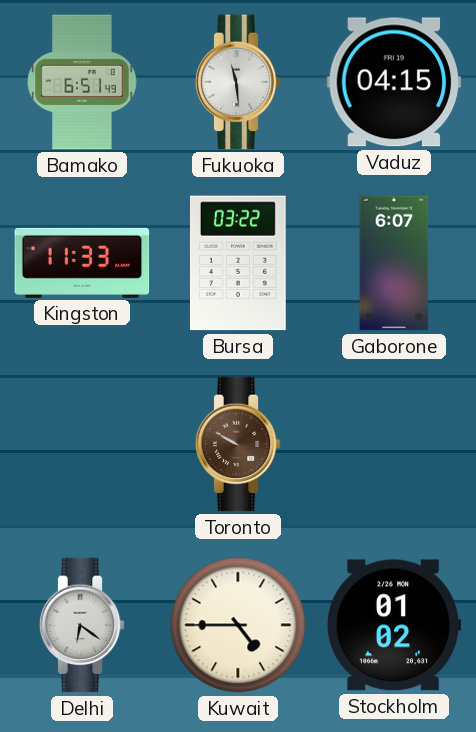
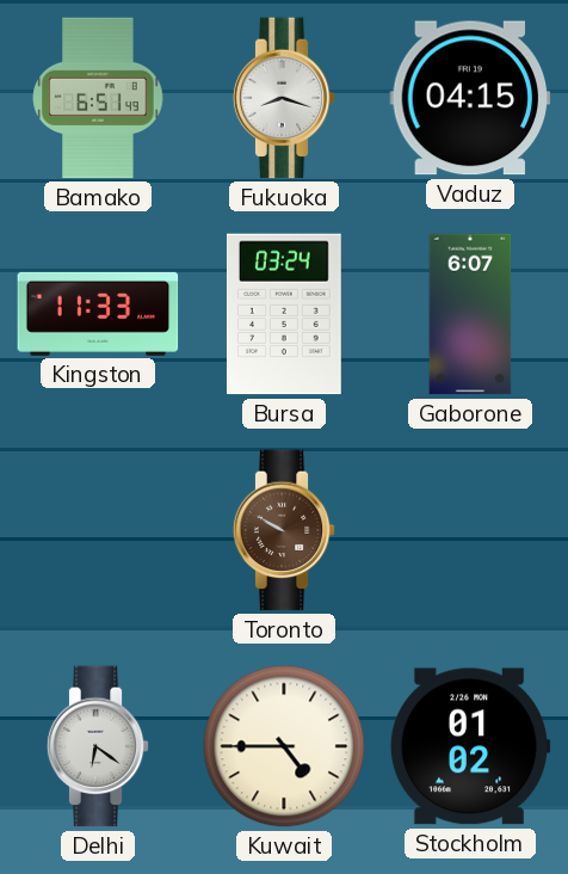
Fukuoka: 11:29 -> 8:18
Bursa: 03:22 -> 03:24
